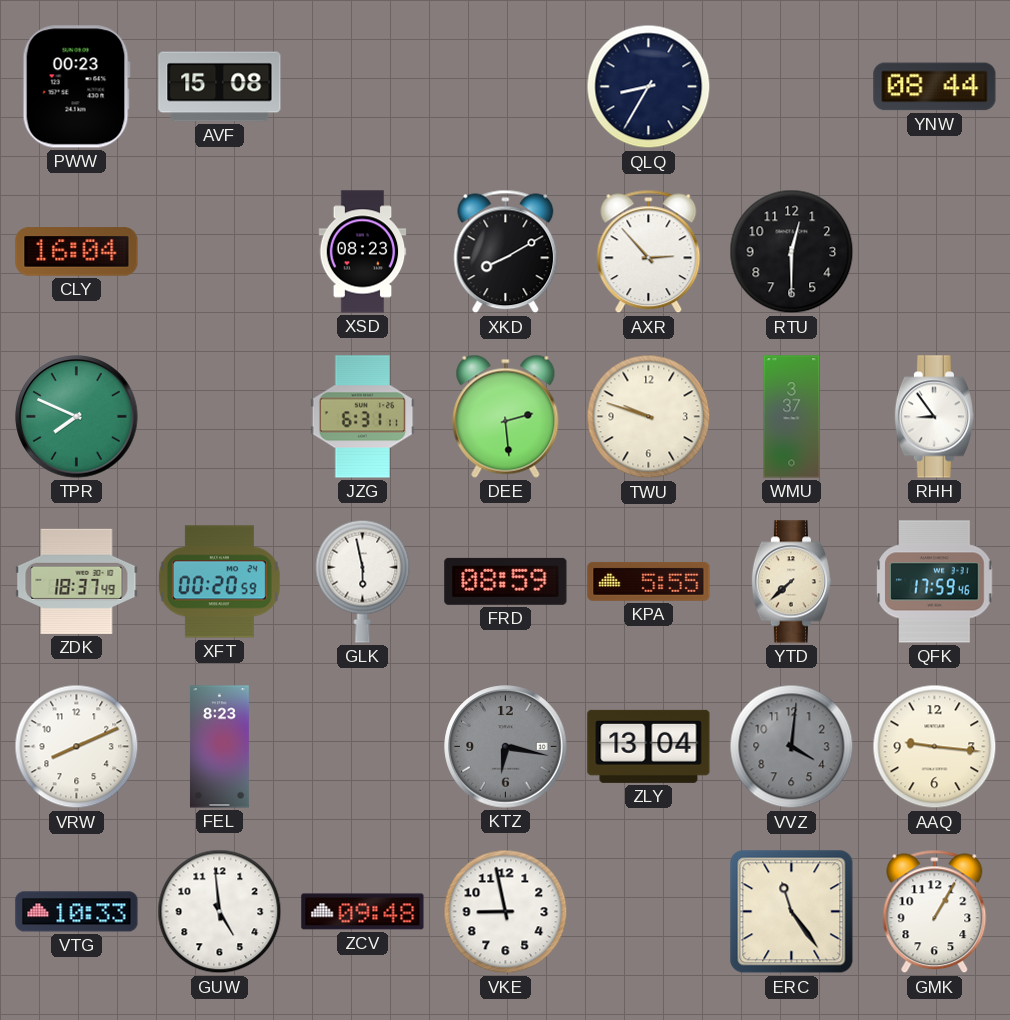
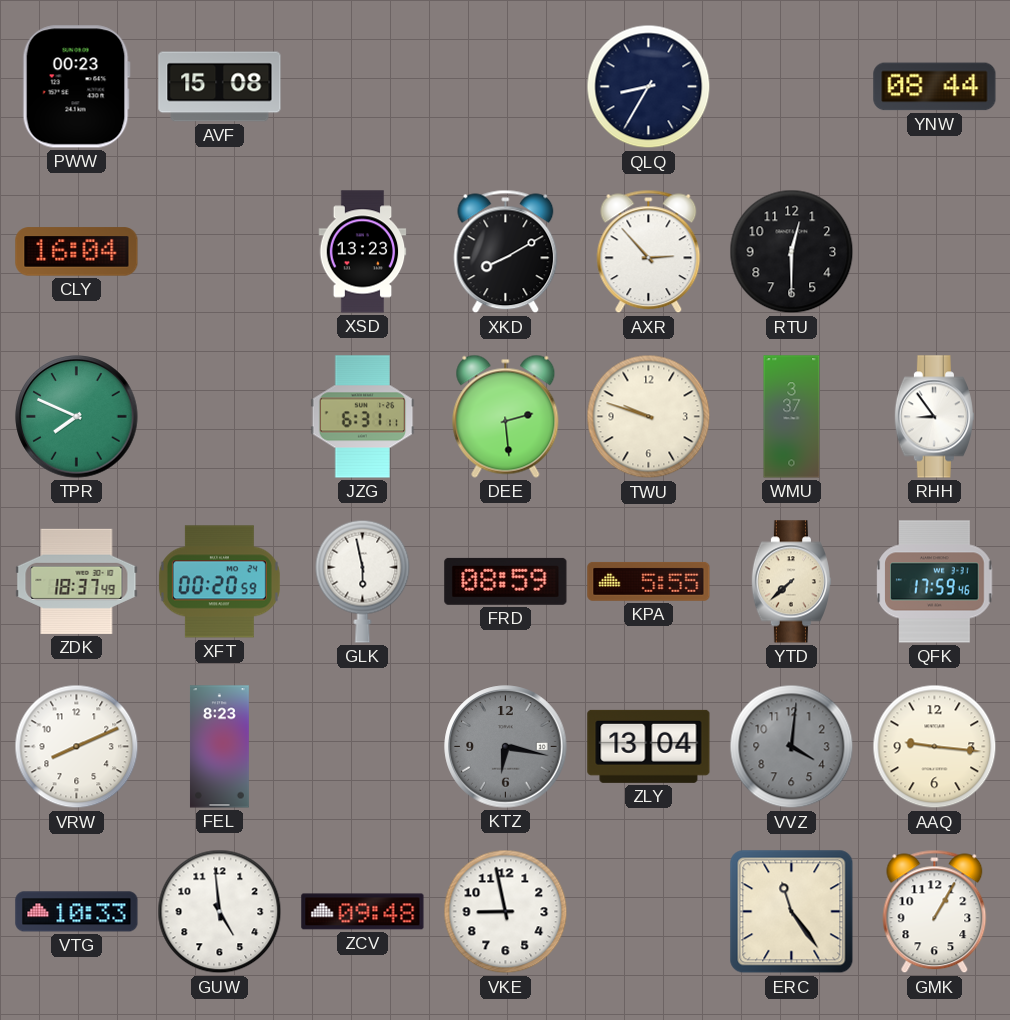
XSD: 08:23 -> 13:23
